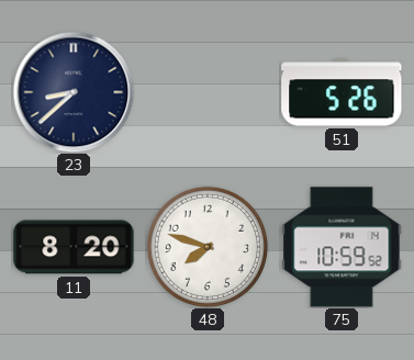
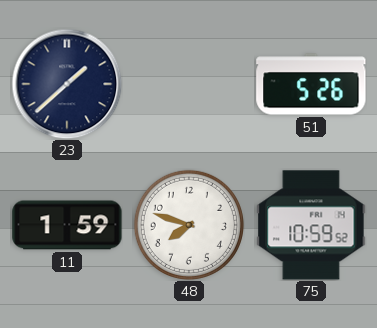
23: 8:38 -> 1:38
11: 8:20 -> 1:59
